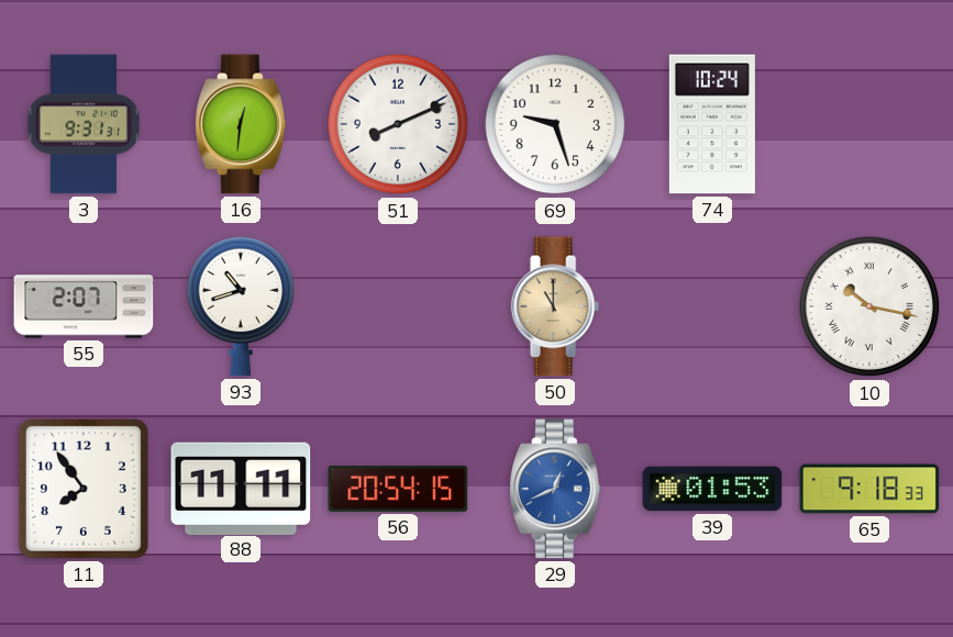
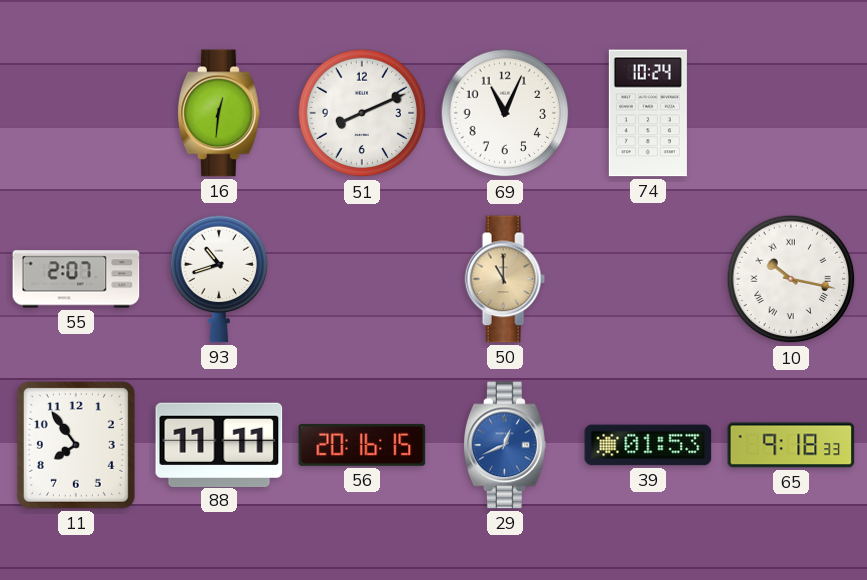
3: 9:31 -> none
69: 9:27 -> 11:04
56: 20:54 -> 20:16
